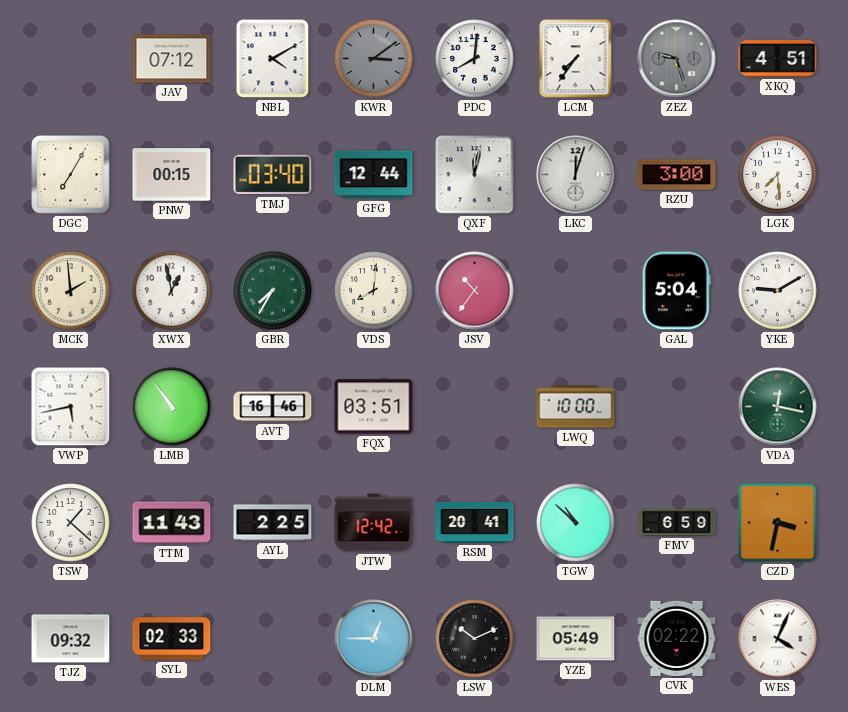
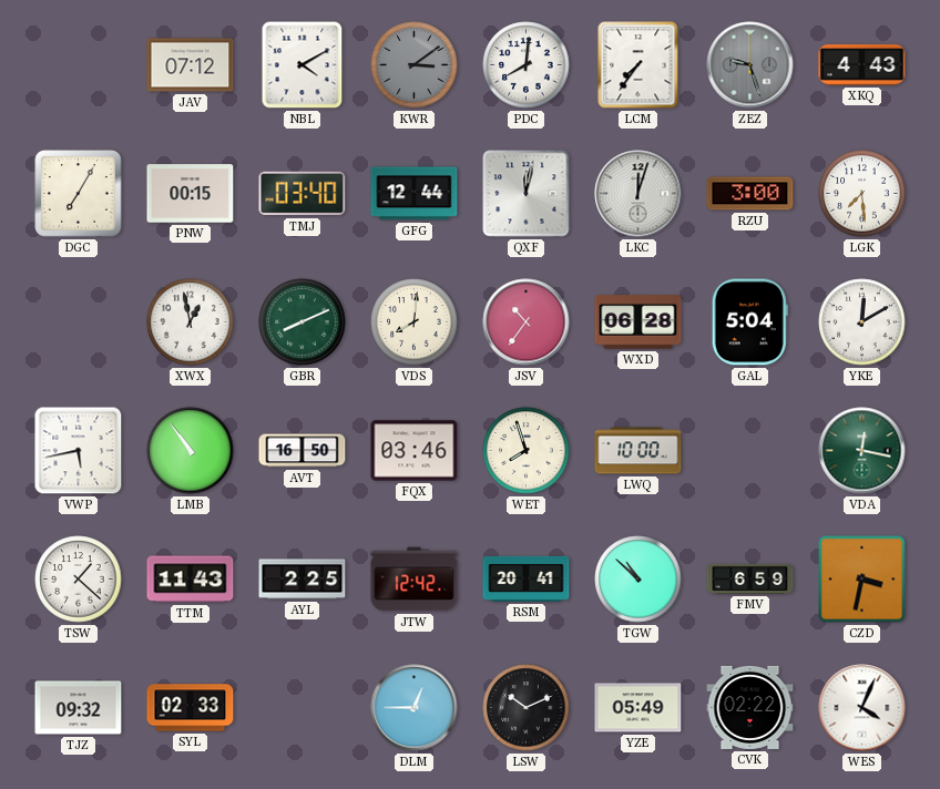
XKQ: 4:51 -> 4:43
MCK: 1:59 -> none
GBR: 7:35 -> 8:11
WXD: none -> 06:28
YKE: 9:10 -> 12:10
AVT: 16:46 -> 16:50
FQX: 03:51 -> 03:46
WET: none -> 7:57
